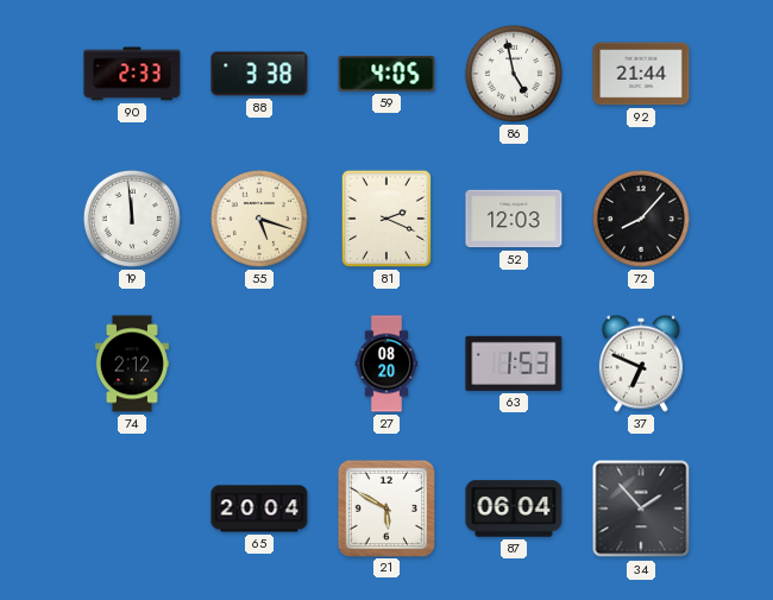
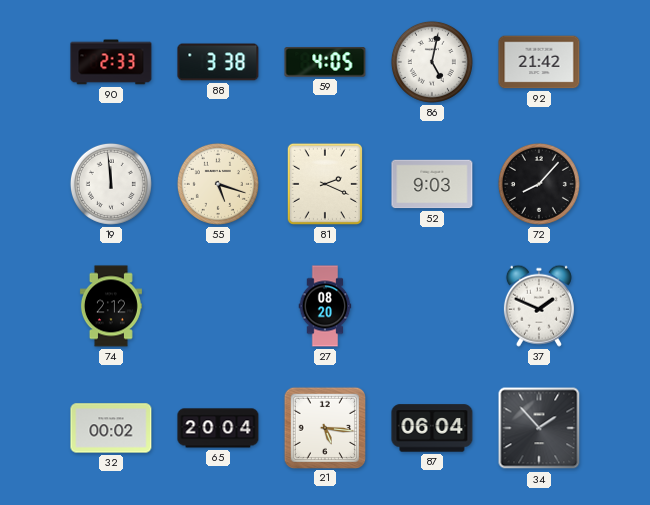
86: 4:58 -> 5:02
92: 21:44 -> 21:42
52: 12:03 -> 9:03
63: 1:53 -> none
37: 6:49 -> 1:49
32: none -> 00:02
21: 5:50 -> 5:16
